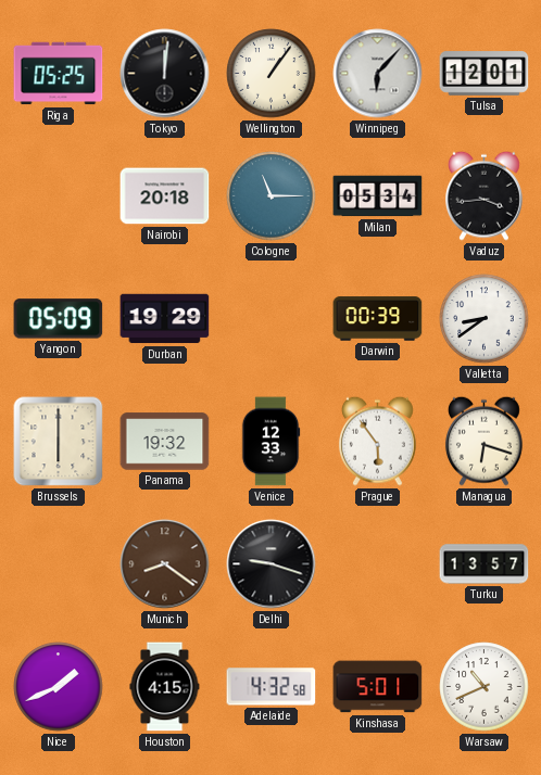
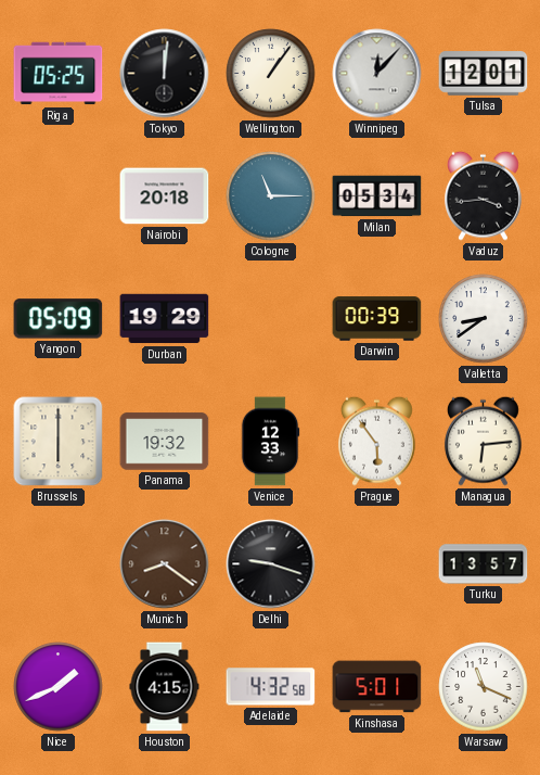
Winnipeg: 6:07 -> 12:07
Managua: 6:18 -> 6:14
Warsaw: 10:41 -> 11:19
